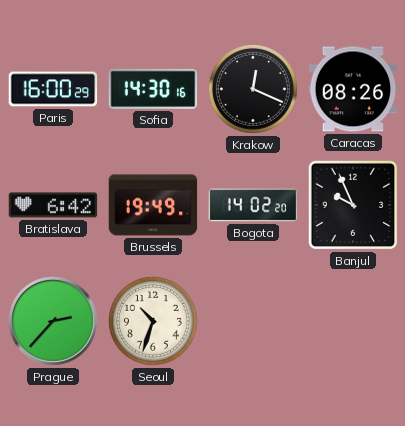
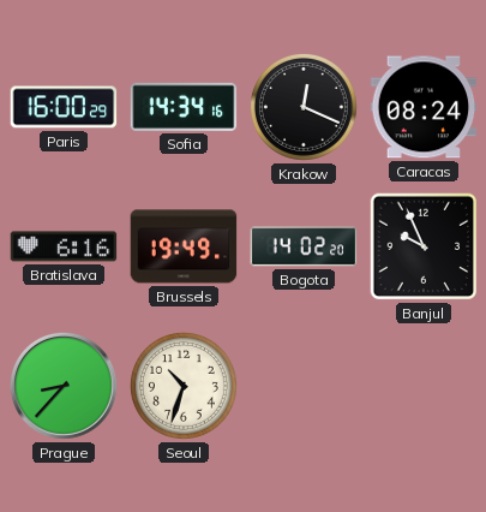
Sofia: 14:30 -> 14:34
Caracas: 08:26 -> 08:24
Bratislava: 6:42 -> 6:16
Prague: 2:37 -> 8:37
